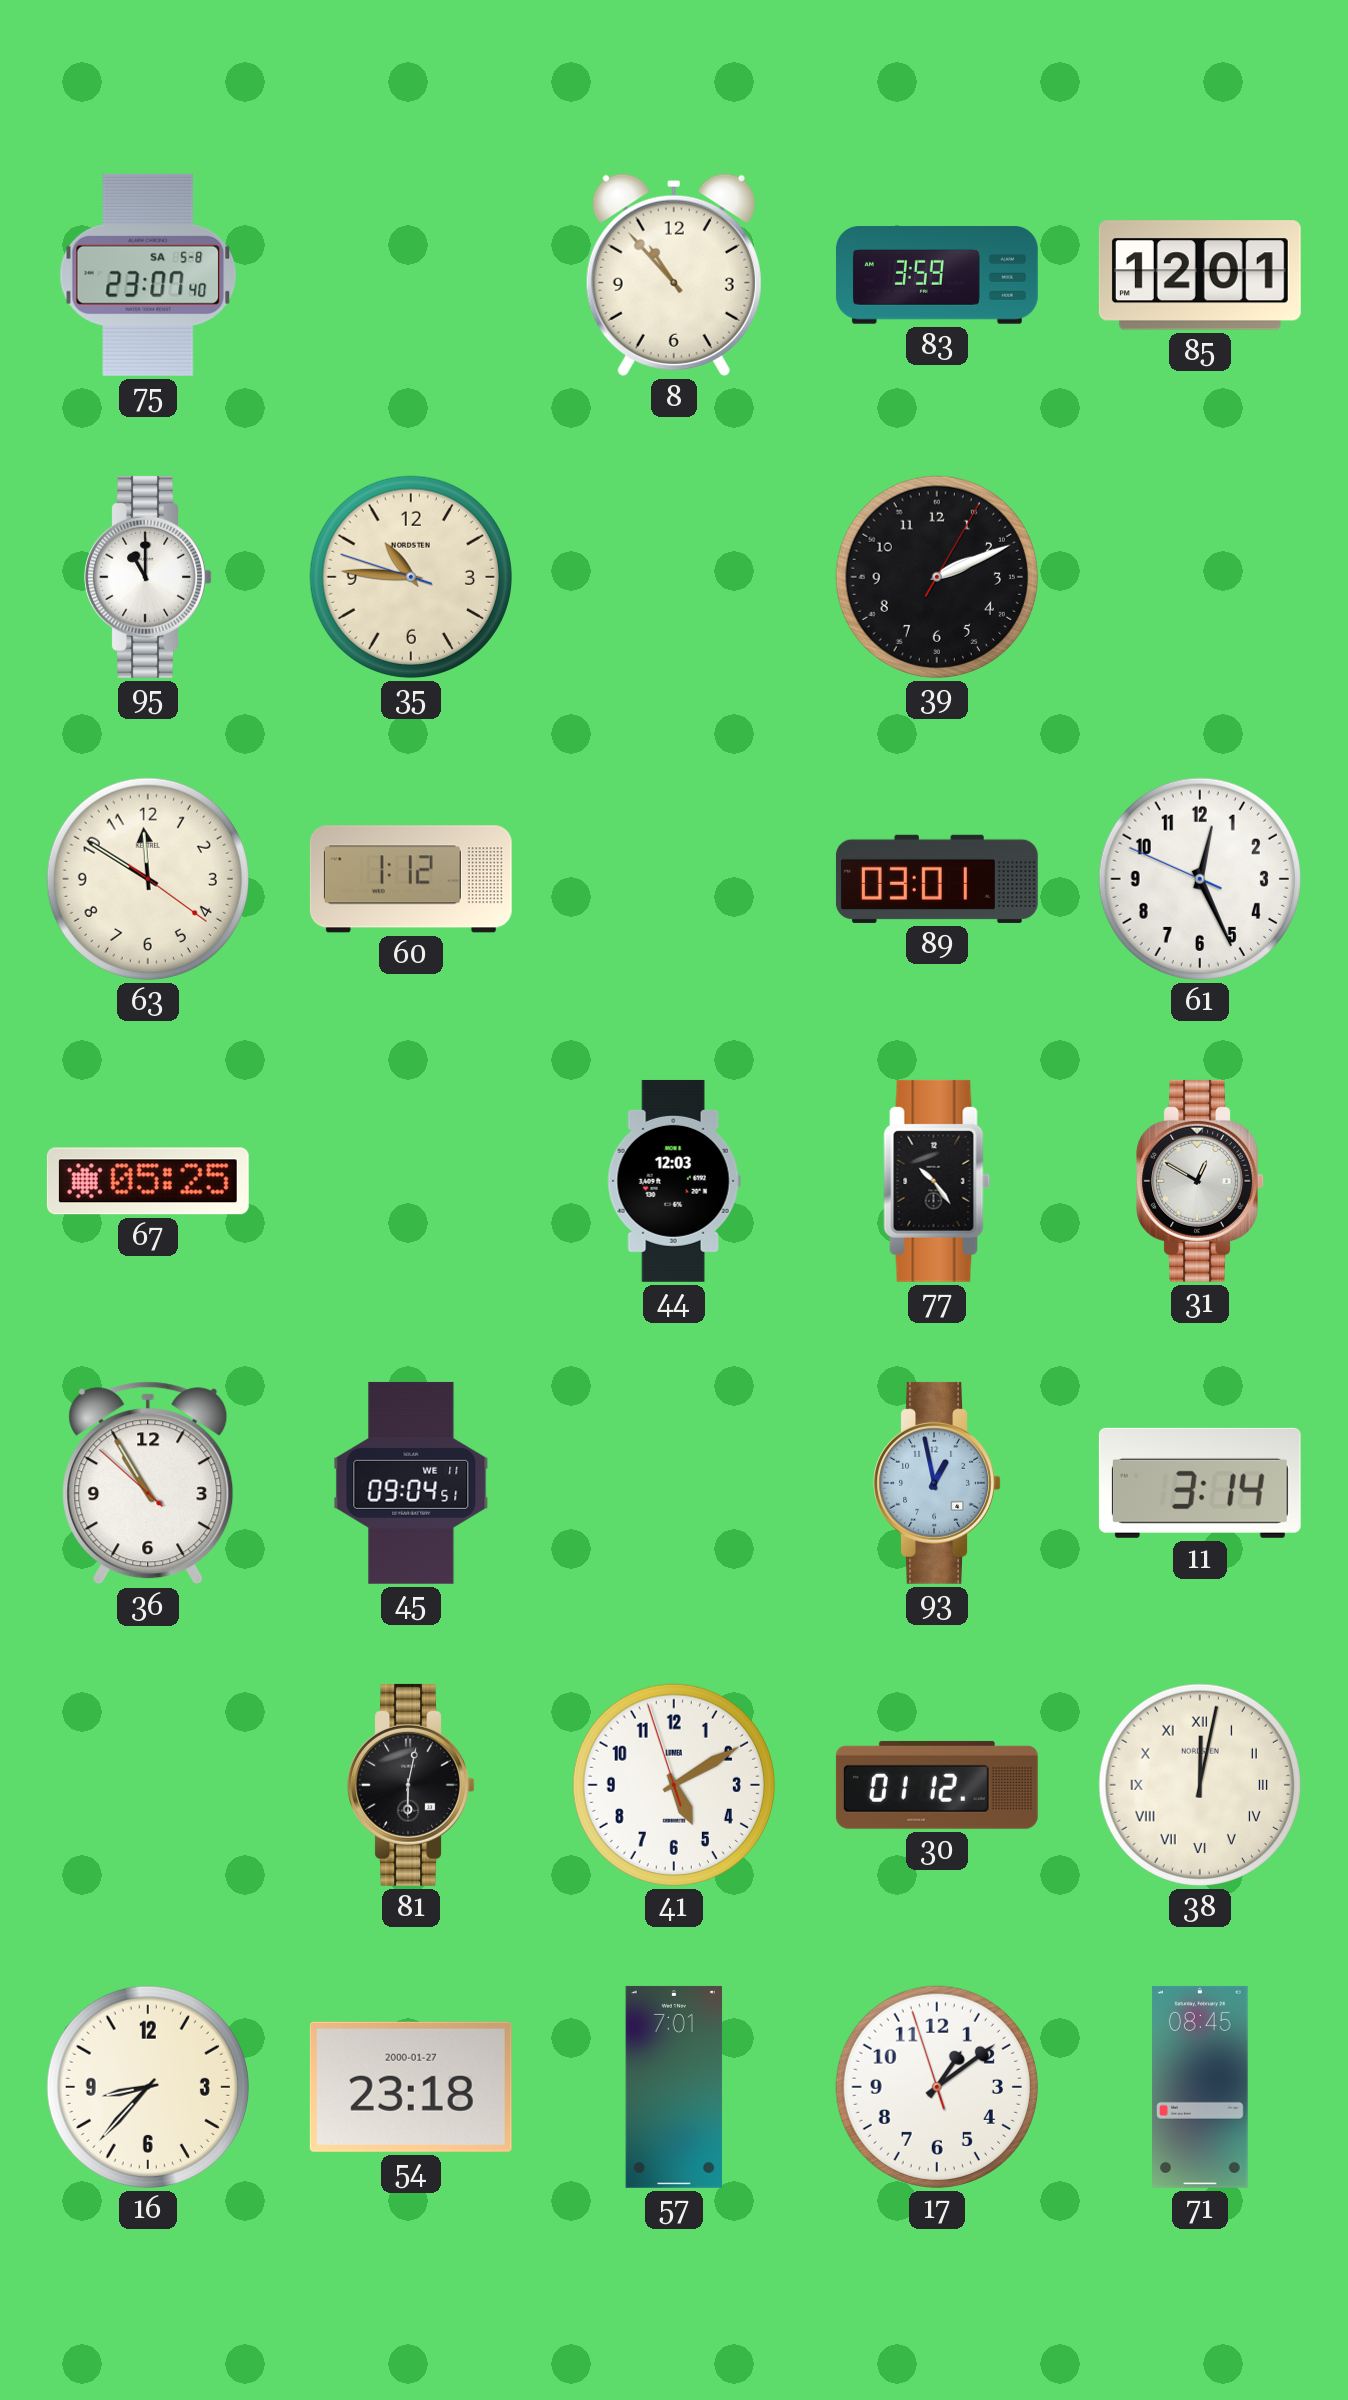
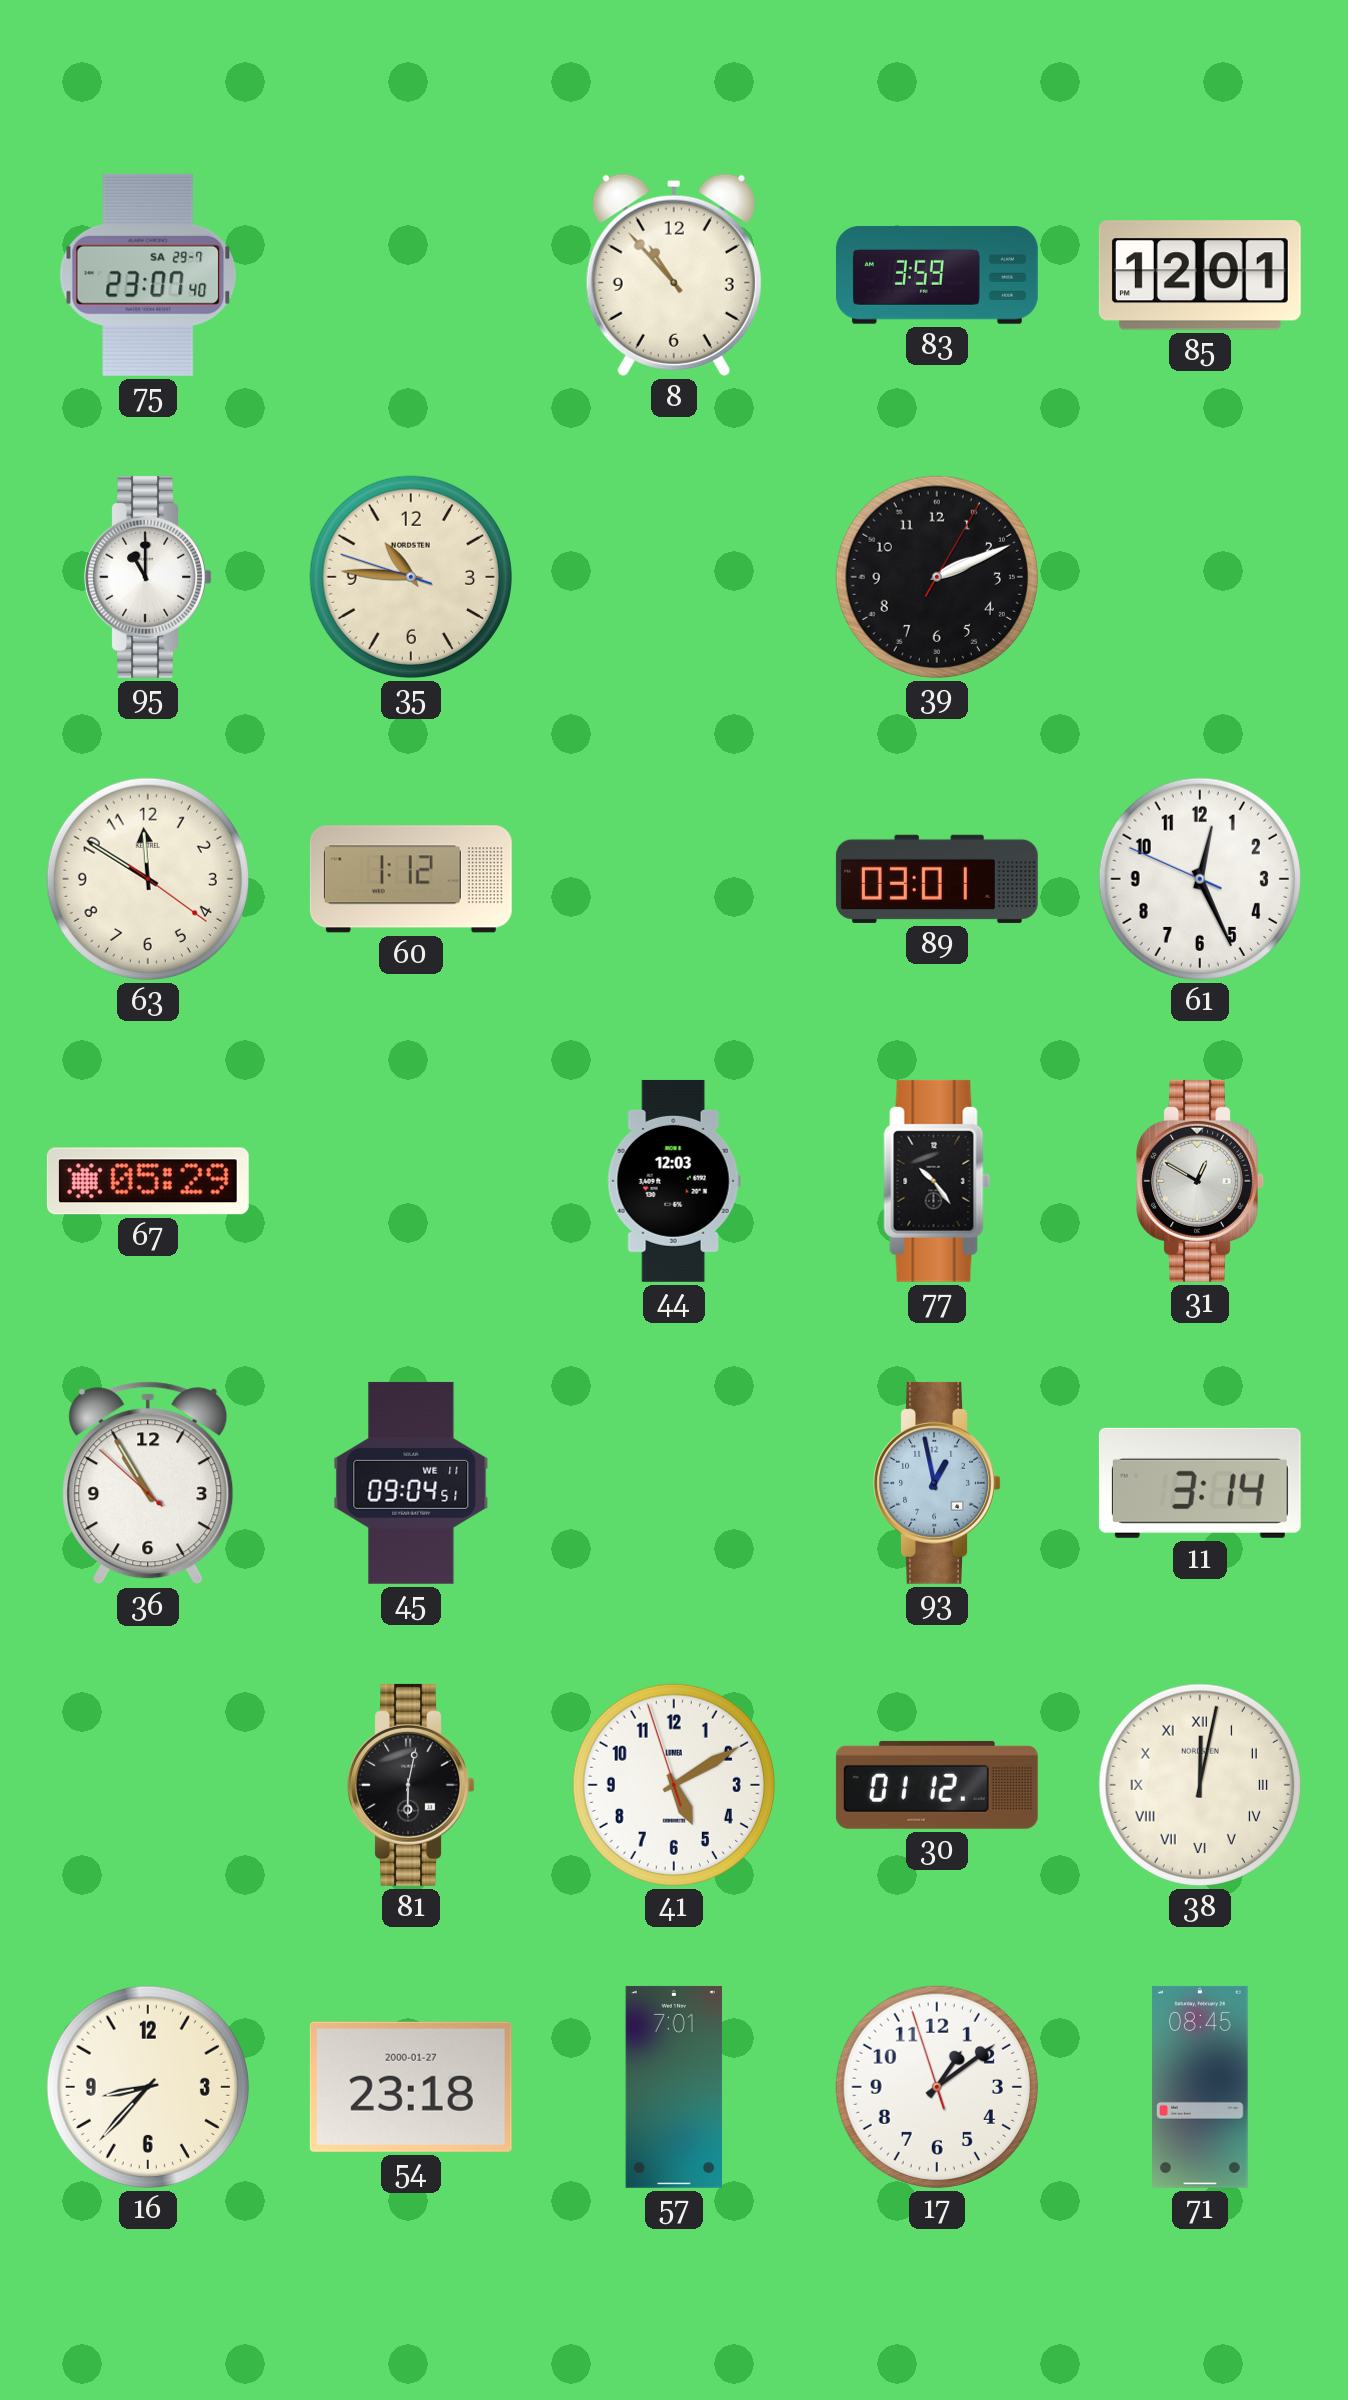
75 date: SA 5-8 -> SA 29-7
67: 05:25 -> 05:29
